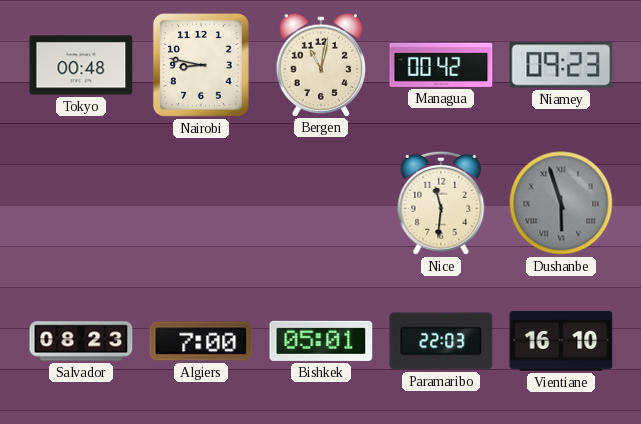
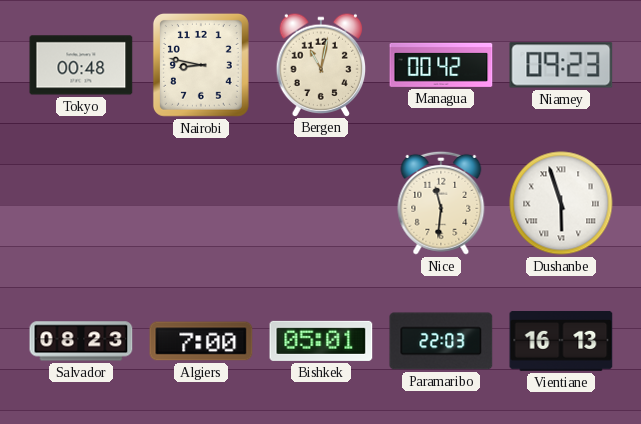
Dushanbe dial: grey -> white
Vientiane: 16:10 -> 16:13
